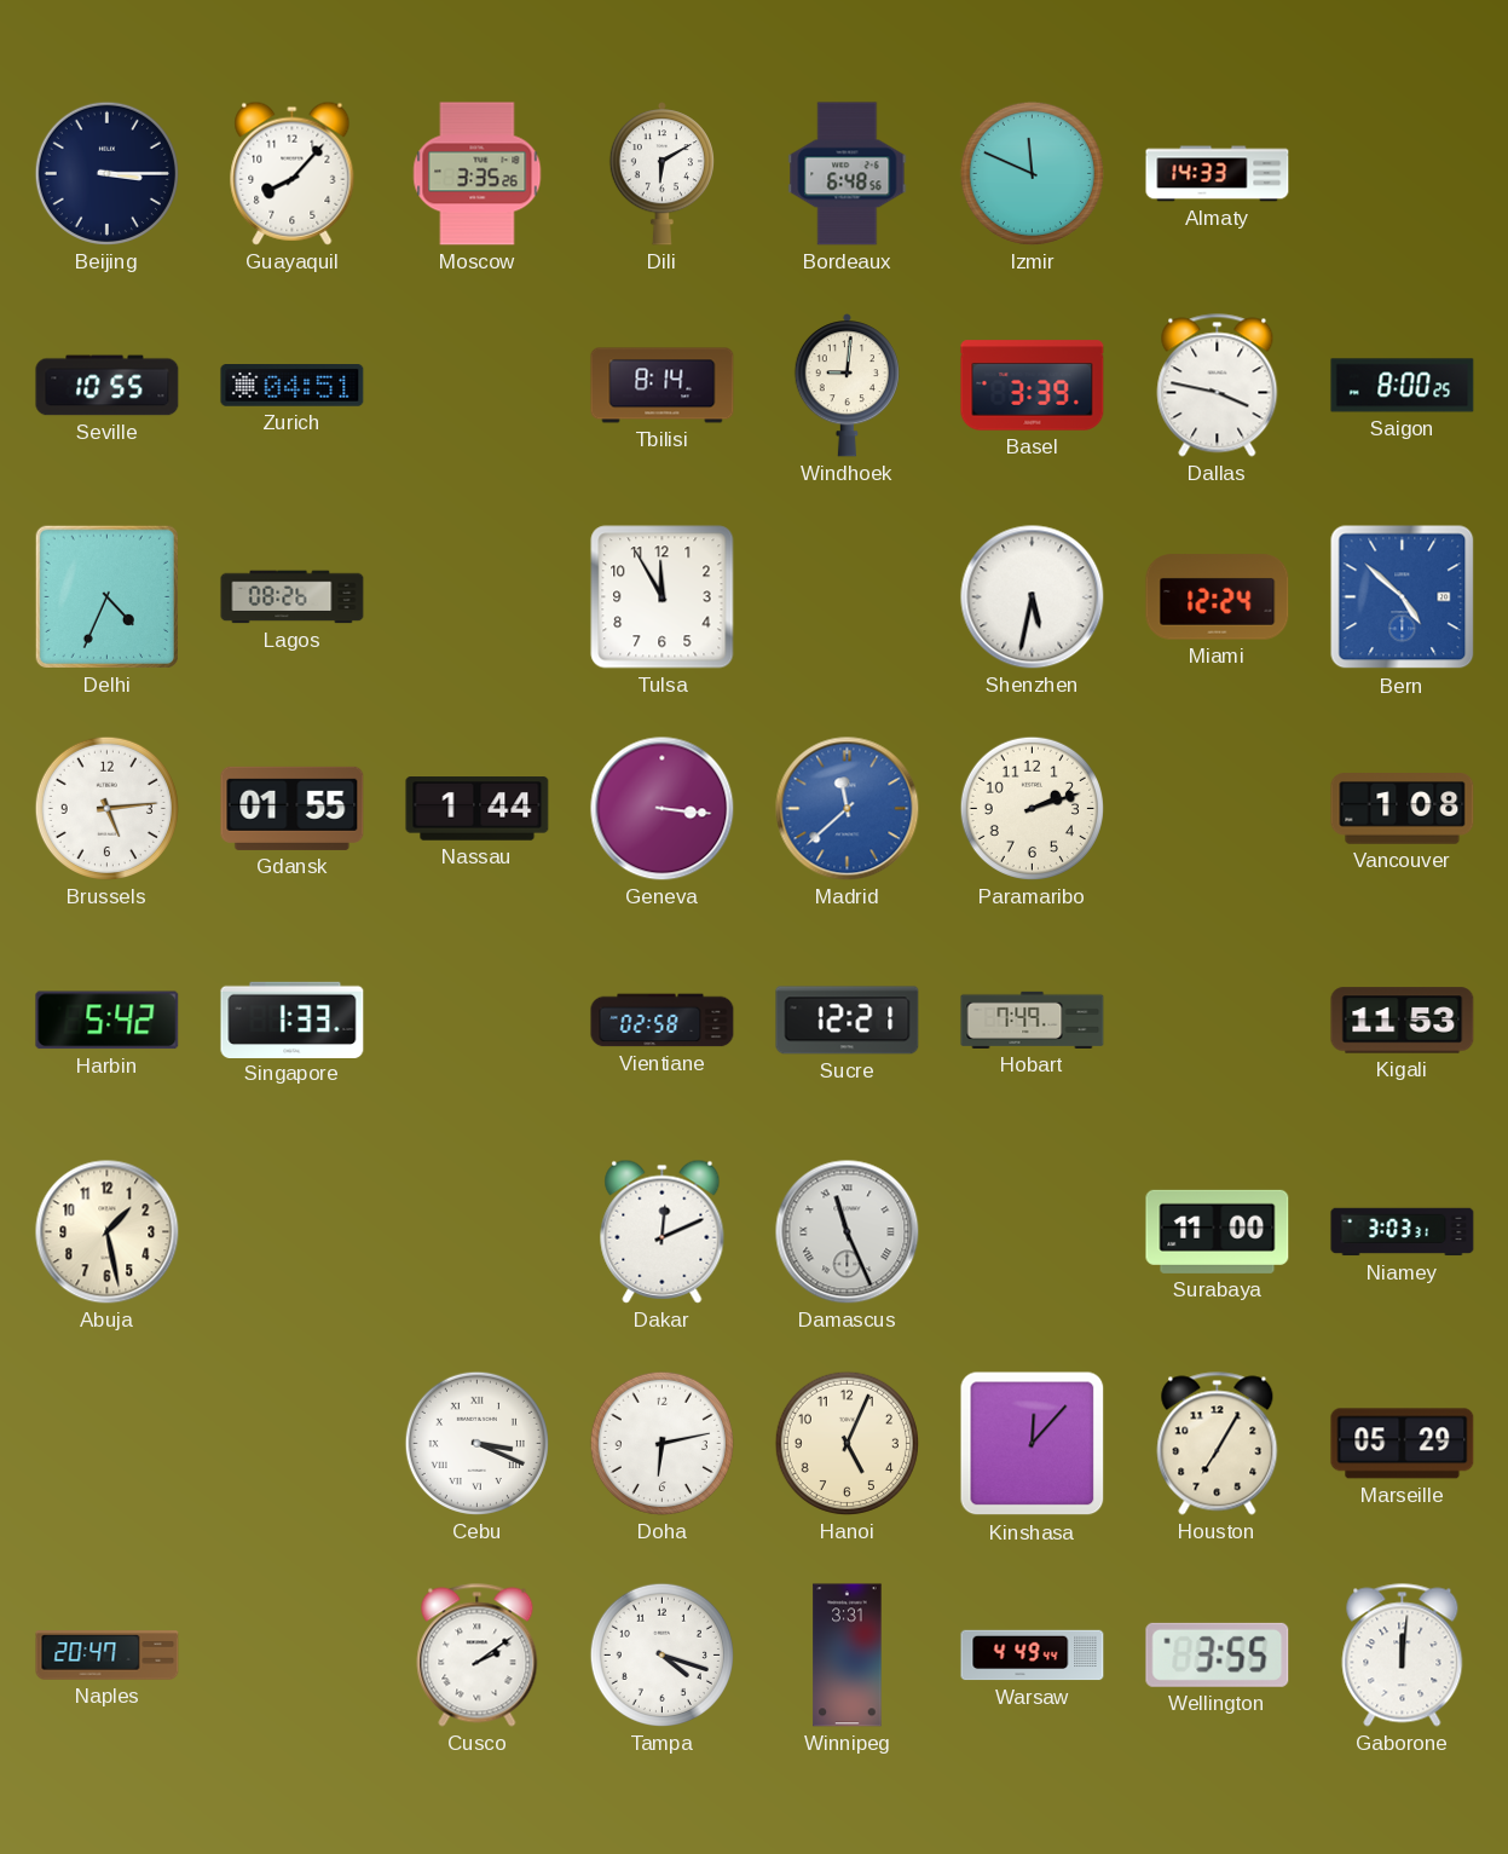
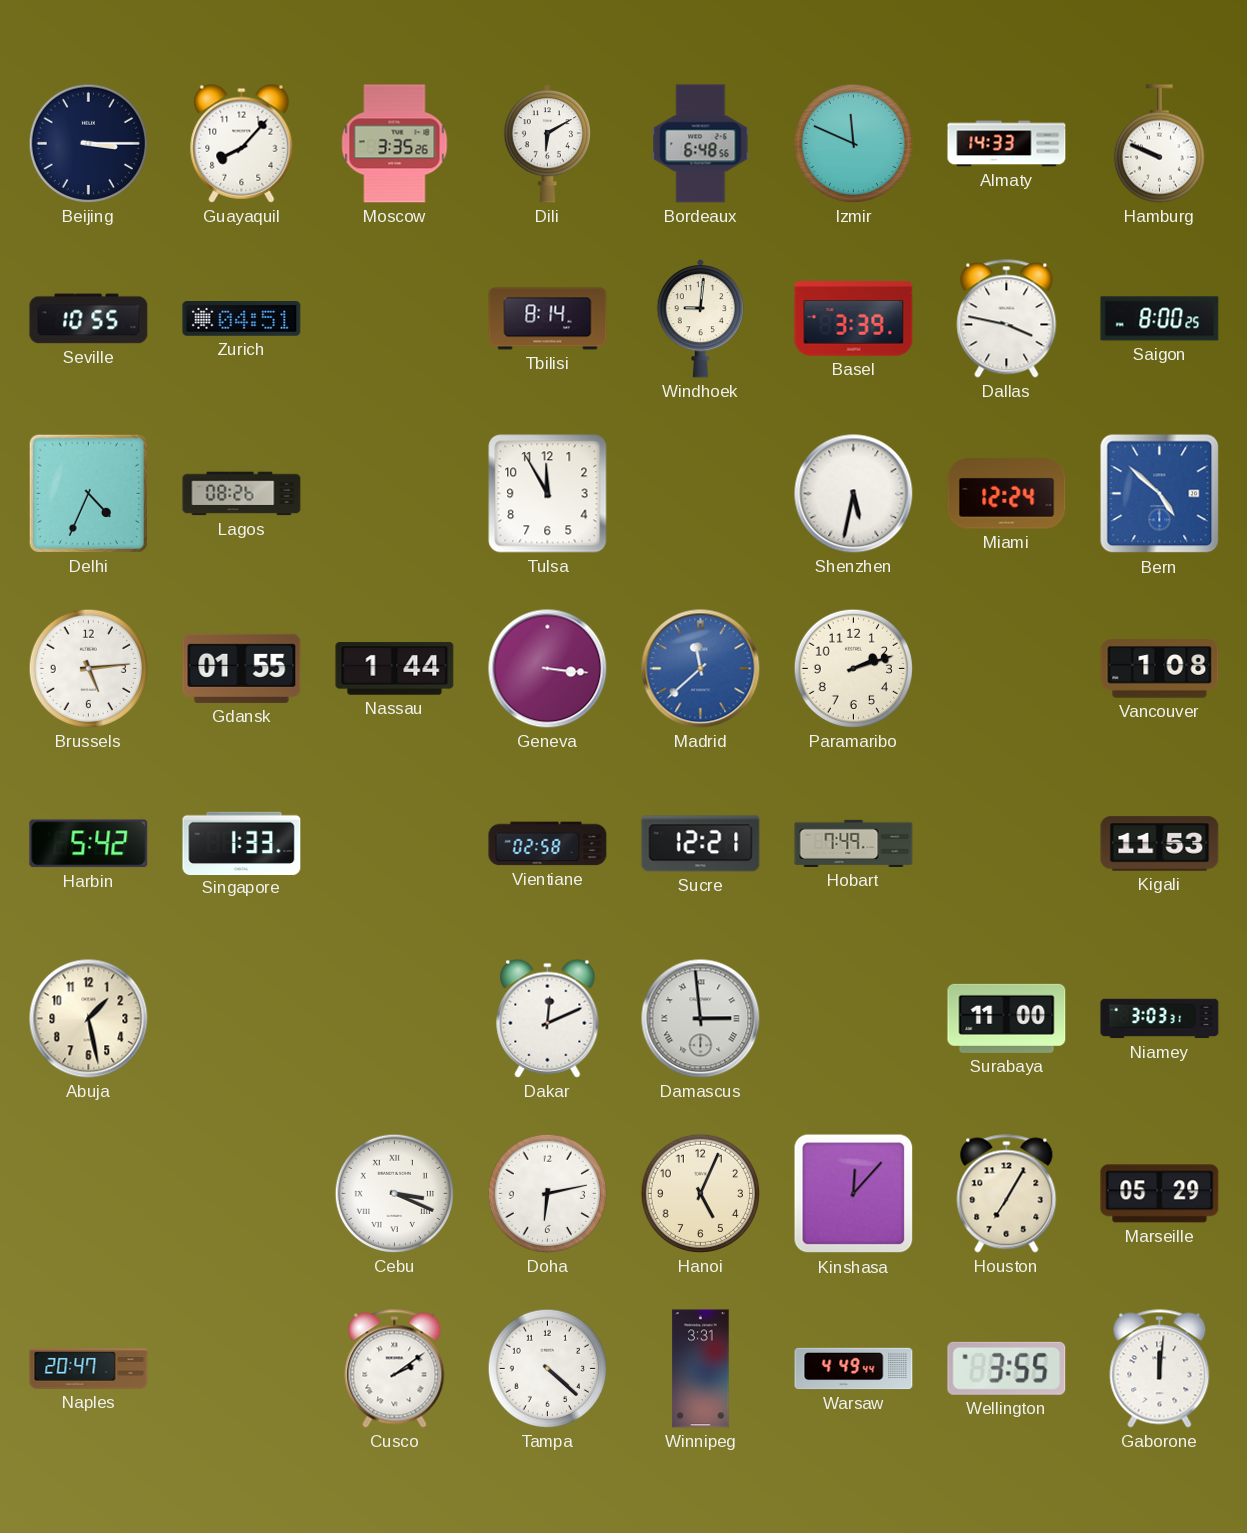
Hamburg: none -> 9:49
Damascus: 11:26 -> 2:59
Tampa: 4:18 -> 4:22
